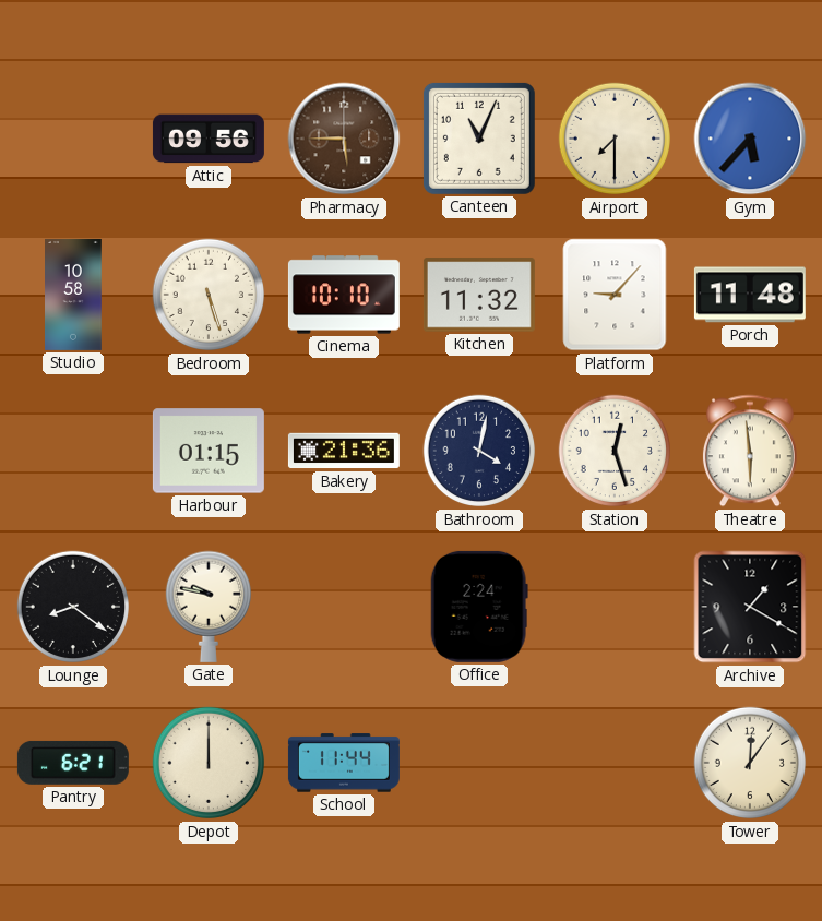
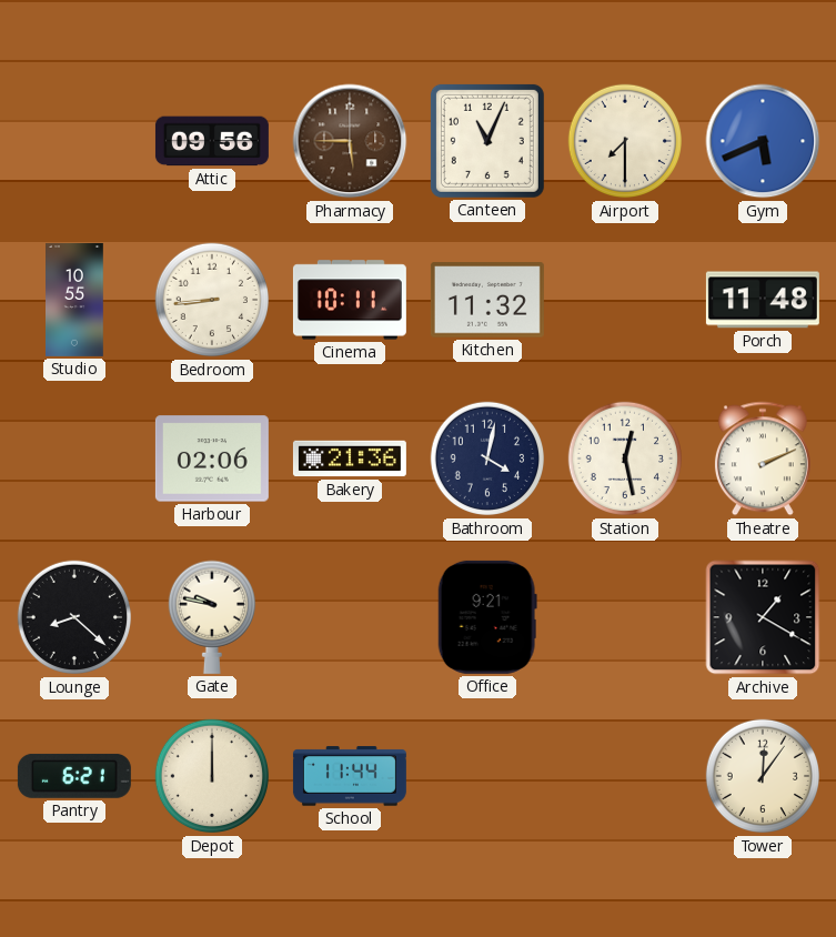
Gym: 5:37 -> 5:41
Studio: 10:58 -> 10:55
Bedroom: 5:27 -> 8:44
Cinema: 10:10 -> 10:11
Platform: 9:07 -> none
Harbour: 01:15 -> 02:06
Station: 12:27 -> 12:28
Theatre: 5:59 -> 2:11
Lounge: 8:21 -> 8:22
Office: 2:24 -> 9:21
